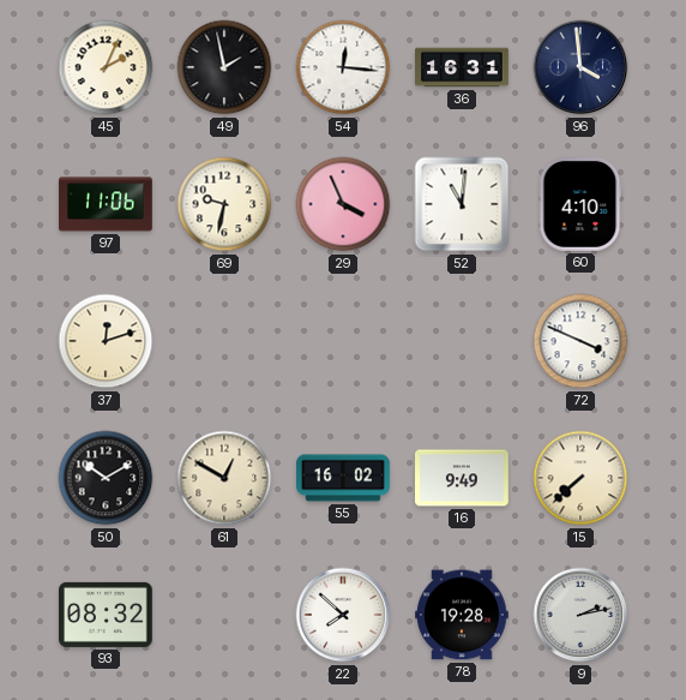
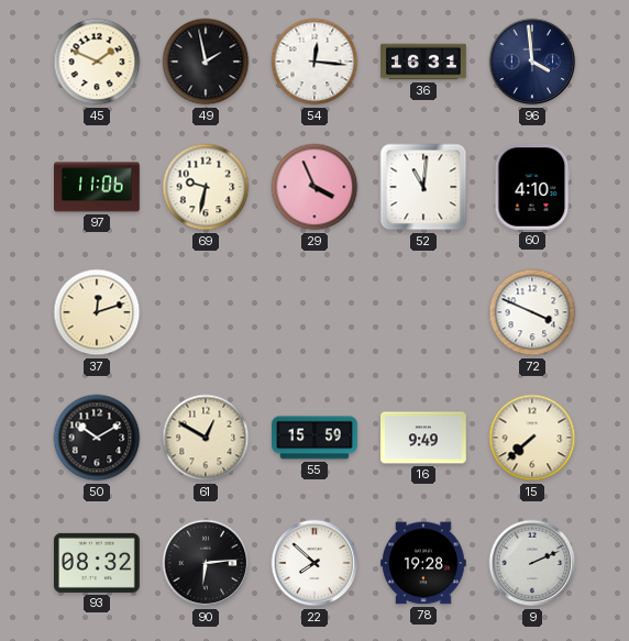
45: 2:04 -> 1:49
55: 16:02 -> 15:59
90: none -> 6:14
9: 2:13 -> 2:11
